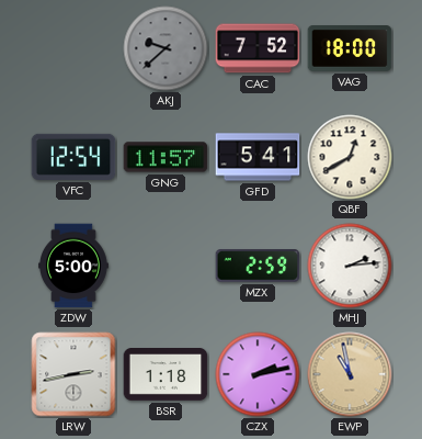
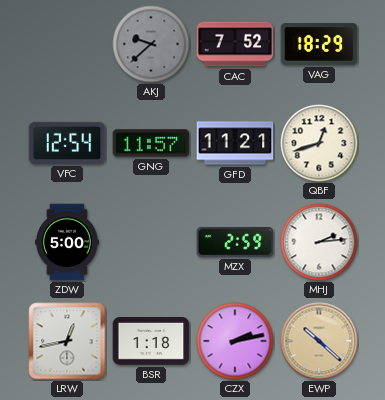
VAG: 18:00 -> 18:29
GFD: 5:41 -> 11:21
QBF: 12:40 -> 12:42
LRW: 2:43 -> 12:43
EWP: 10:58 -> 10:22
